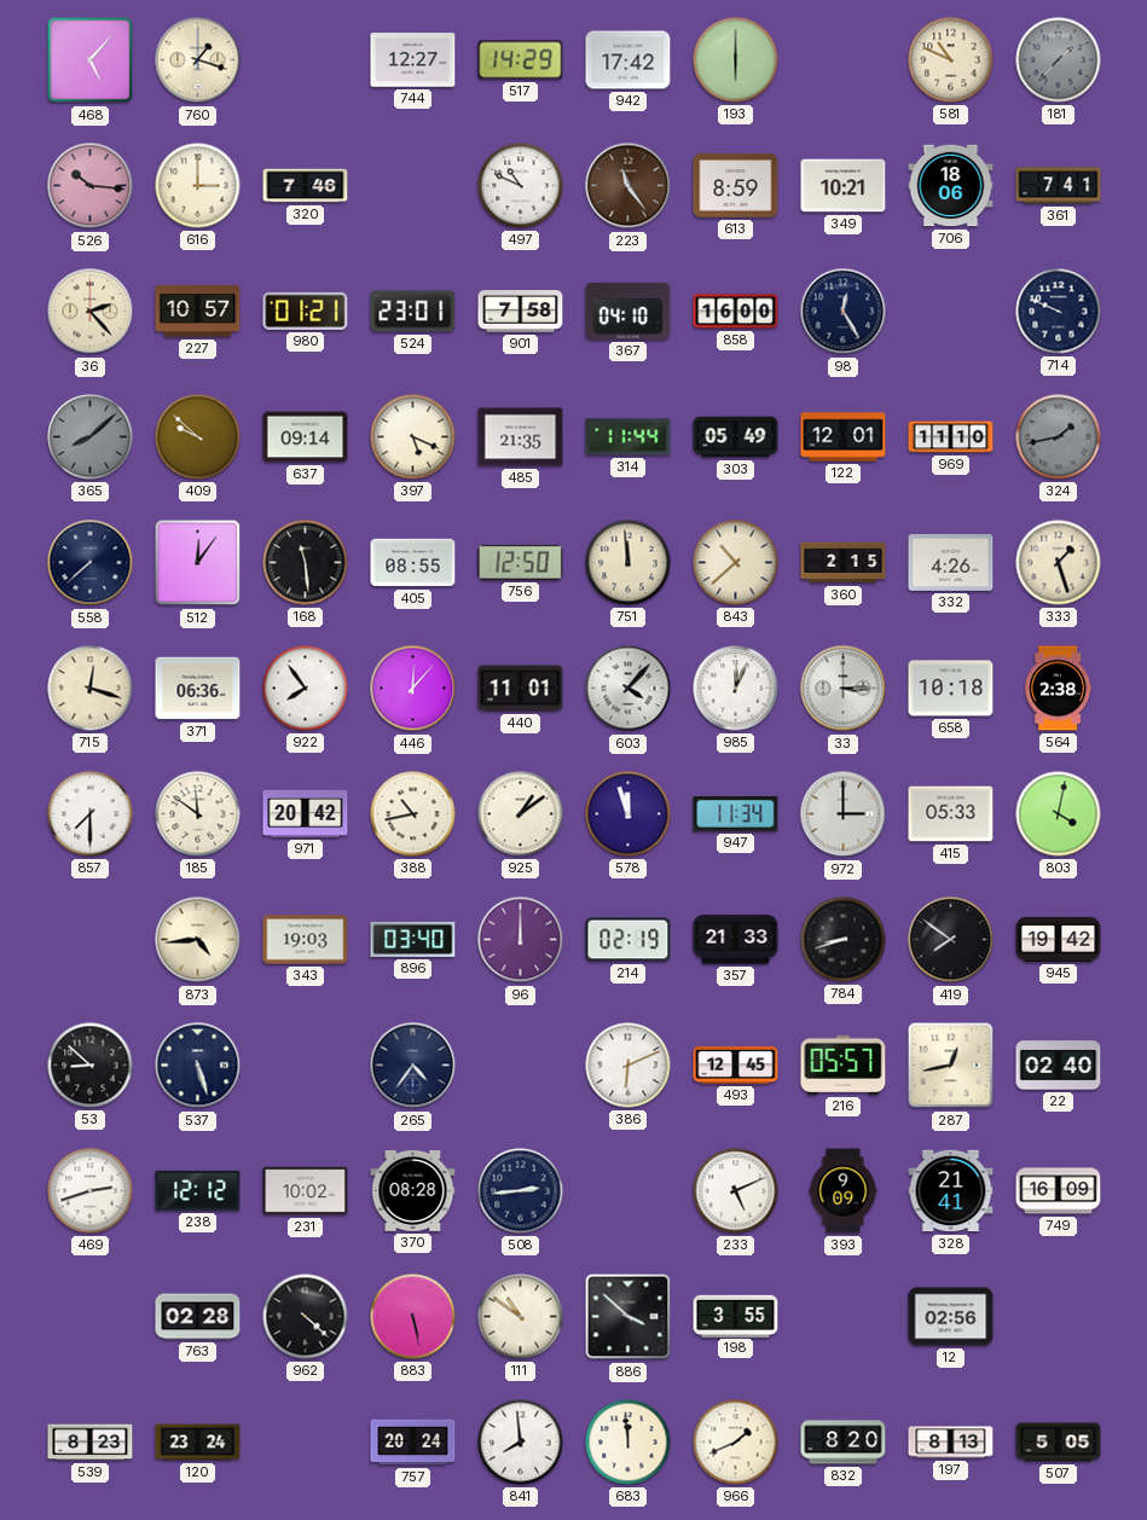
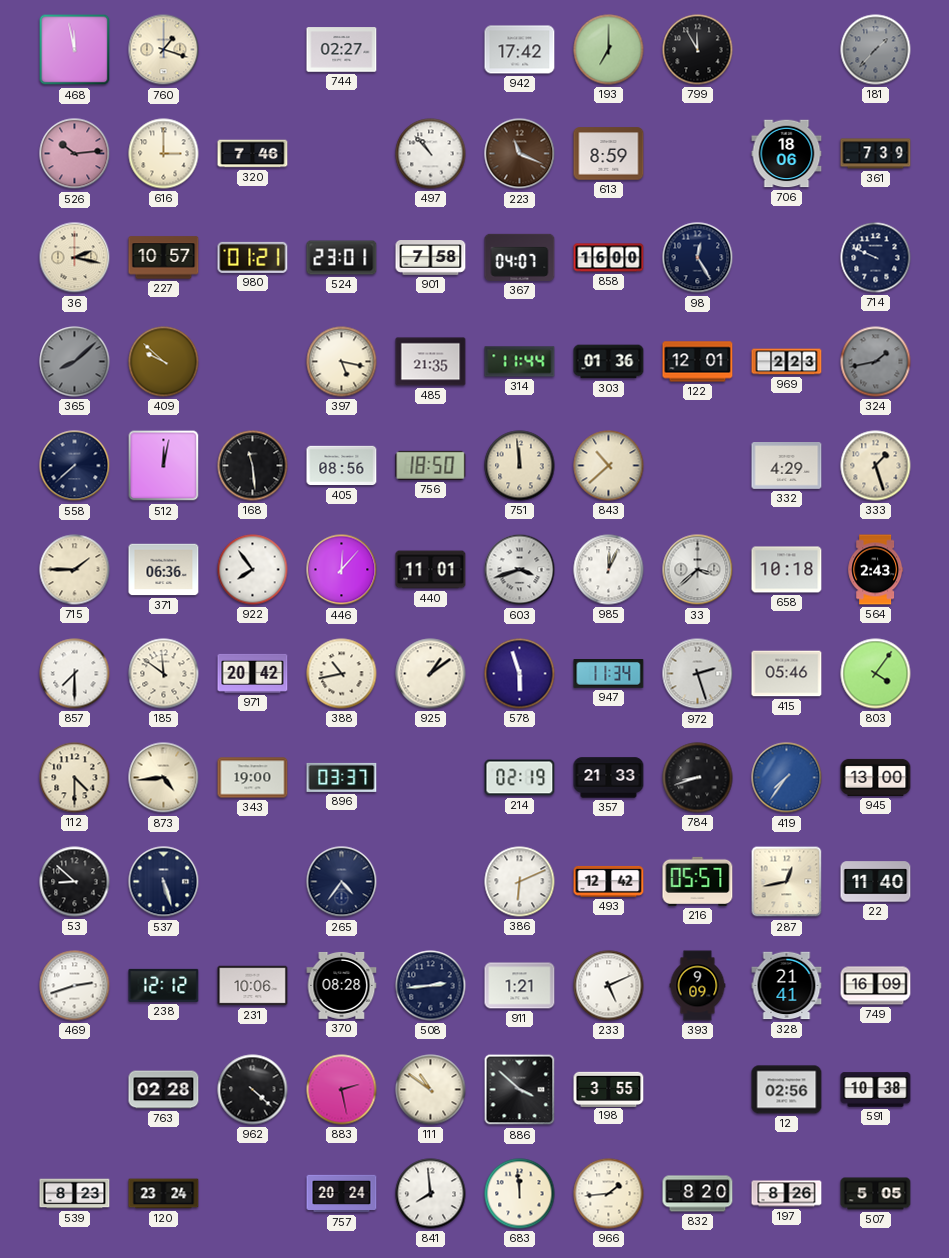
468: 5:07 -> 11:58
744: 12:27 -> 02:27
517: 14:29 -> none
193: 6:00 -> 7:00
799: none -> 11:55
581: 10:49 -> none
526: 10:16 -> 10:14
497: 10:49 -> 10:53
223: 11:24 -> 11:19
349: 10:21 -> none
361: 7:41 -> 7:39
36: 2:23 -> 2:17
367: 04:10 -> 04:07
637: 09:14 -> none
397: 5:19 -> 5:17
303: 05:49 -> 01:36
969: 11:10 -> 2:23
512: 12:06 -> 12:02
405: 08:55 -> 08:56
756: 12:50 -> 18:50
360: 2:15 -> none
332: 4:26 -> 4:29
715: 12:18 -> 1:45
603: 4:07 -> 3:42
33: 3:15 -> 3:38
564: 2:38 -> 2:43
578: 11:57 -> 5:57
972: 3:00 -> 2:27
415: 05:33 -> 05:46
803: 4:02 -> 4:06
112: none -> 4:30
343: 19:03 -> 19:00
896: 03:40 -> 03:37
96: 12:00 -> none
419: 7:51 -> 7:36
419 dial: black -> blue
945: 19:42 -> 13:00
493: 12:45 -> 12:42
22: 02:40 -> 11:40
231: 10:02 -> 10:06
911: none -> 1:21
883: 5:28 -> 2:28
591: none -> 10:38
966: 1:41 -> 1:44
197: 8:13 -> 8:26
